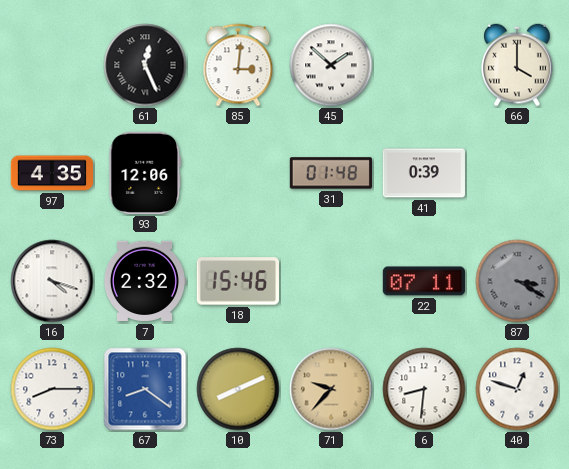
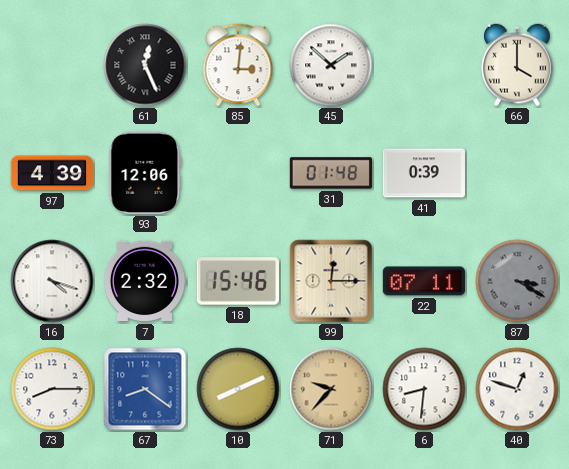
97: 4:35 -> 4:39
99: none -> 12:15
